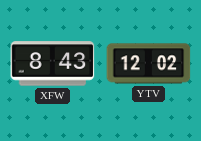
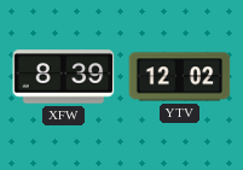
XFW: 8:43 -> 8:39
